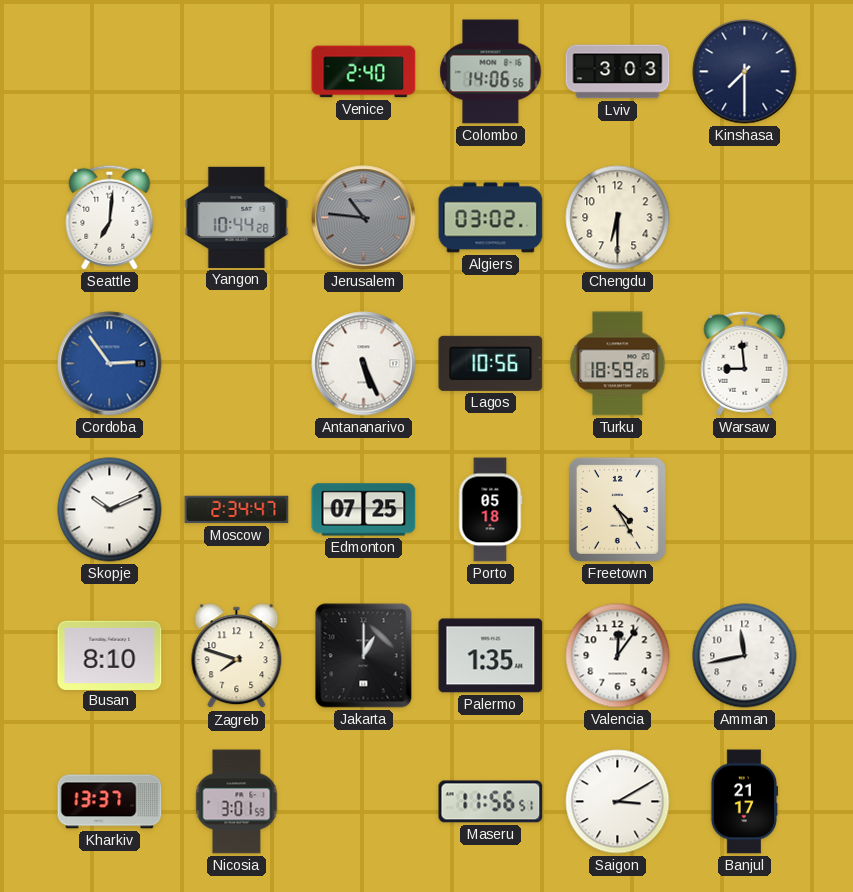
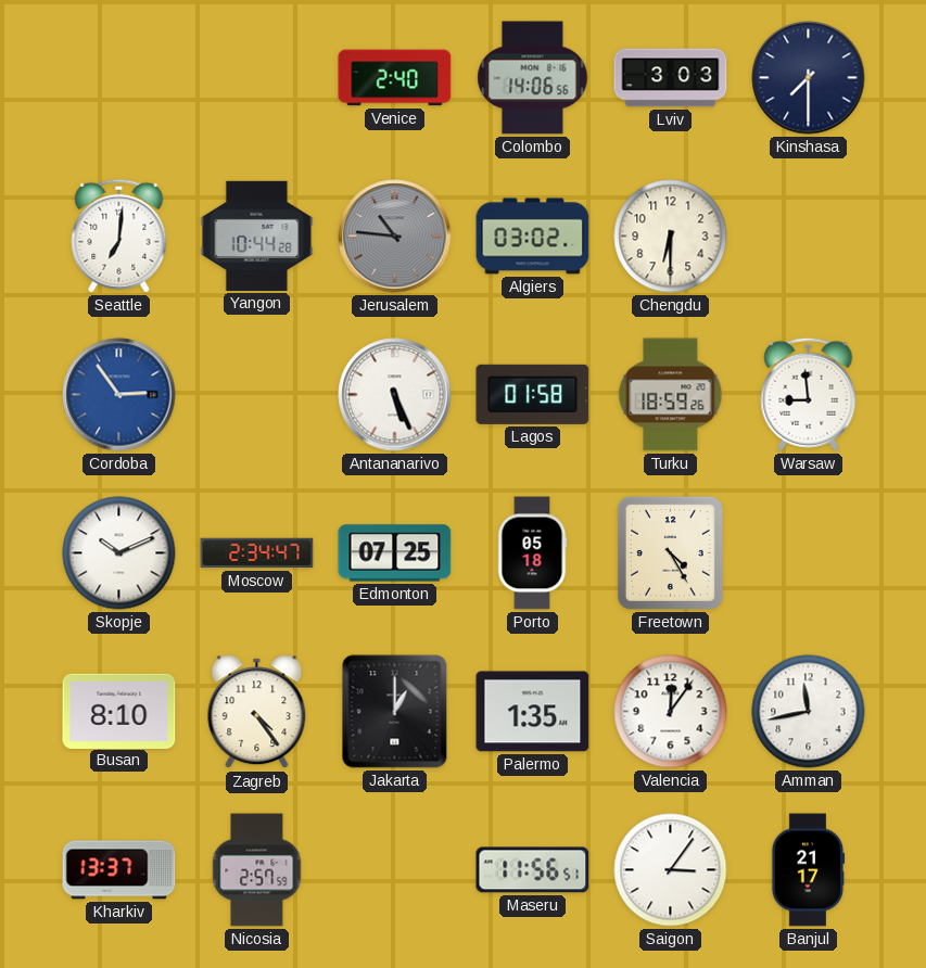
Lagos: 10:56 -> 01:58
Zagreb: 7:48 -> 4:24
Nicosia: 3:01 -> 2:57
Saigon: 3:10 -> 3:06
